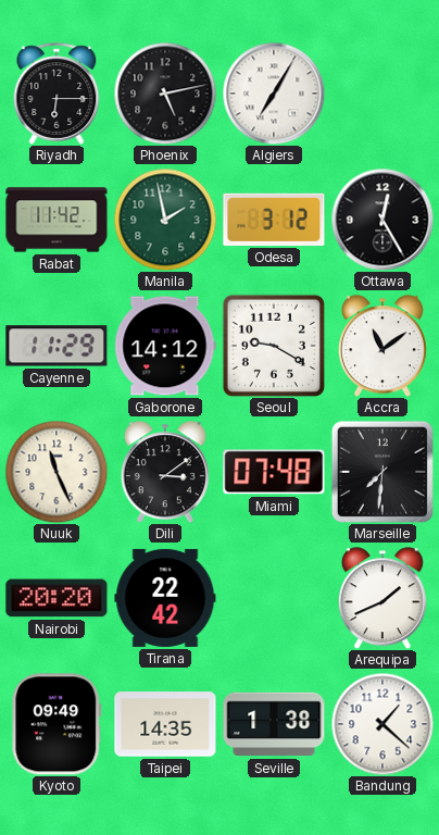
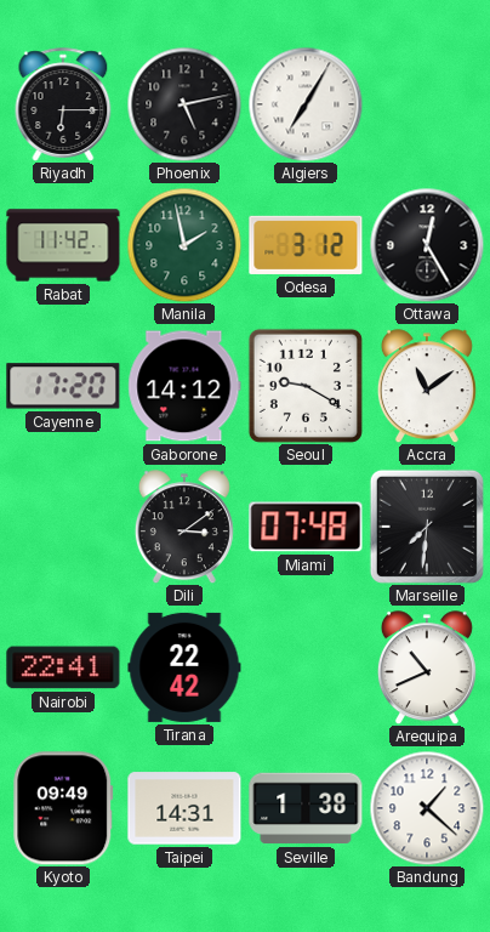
Cayenne: 11:29 -> 17:20
Nuuk: 11:26 -> none
Nairobi: 20:20 -> 22:41
Arequipa: 1:41 -> 10:41
Taipei: 14:35 -> 14:31
